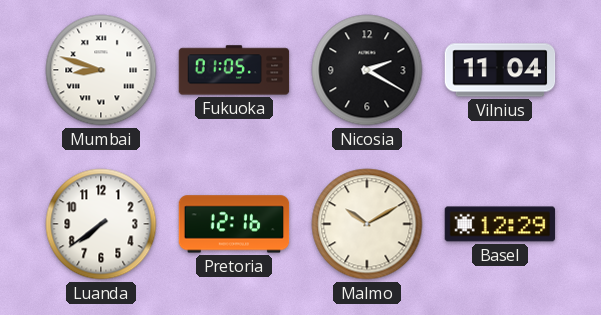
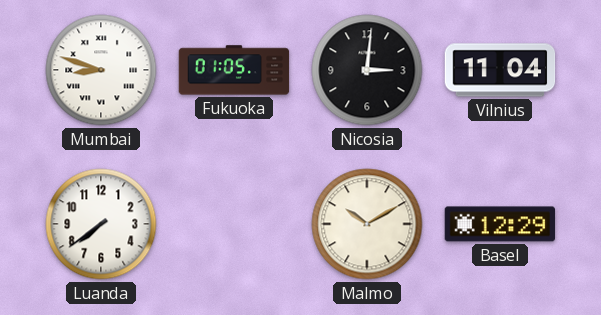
Nicosia: 2:20 -> 3:01
Pretoria: 12:16 -> none
